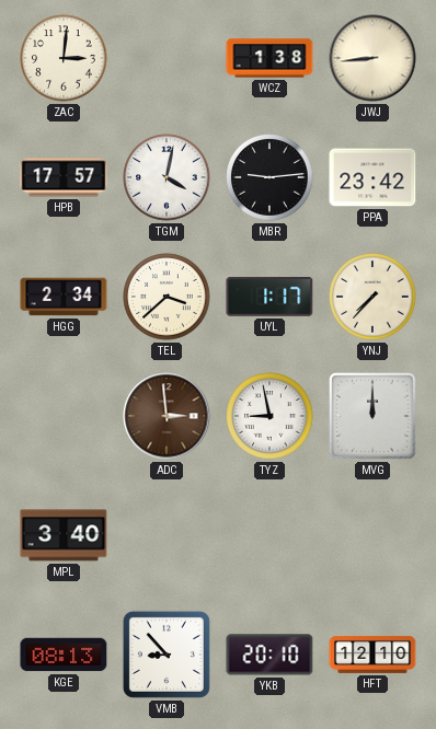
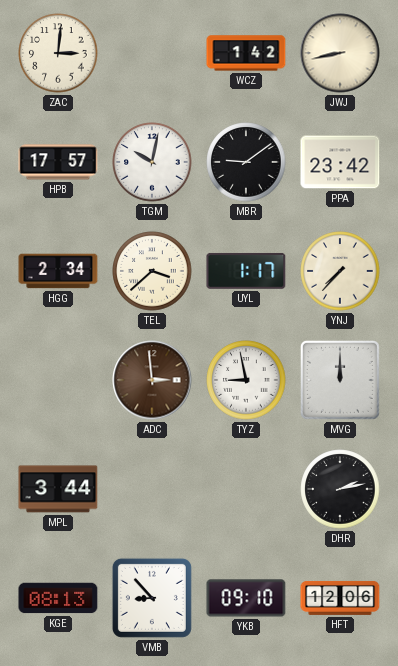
WCZ: 1:38 -> 1:42
JWJ: 8:44 -> 8:43
TGM: 4:02 -> 10:02
MBR: 9:14 -> 9:09
MPL: 3:40 -> 3:44
DHR: none -> 2:13
YKB: 20:10 -> 09:10
HFT: 12:10 -> 12:06
